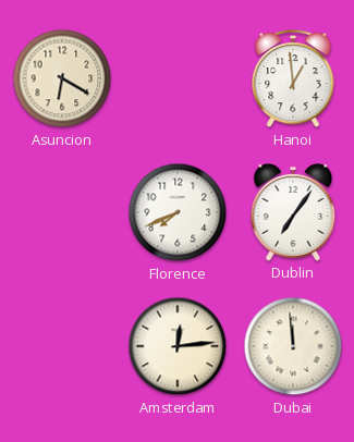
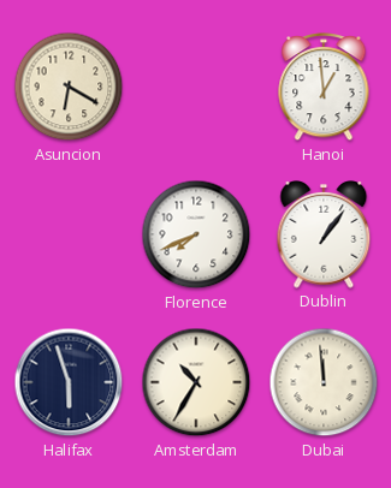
Dublin: 7:06 -> 1:06
Halifax: none -> 5:57
Amsterdam: 12:14 -> 10:35
